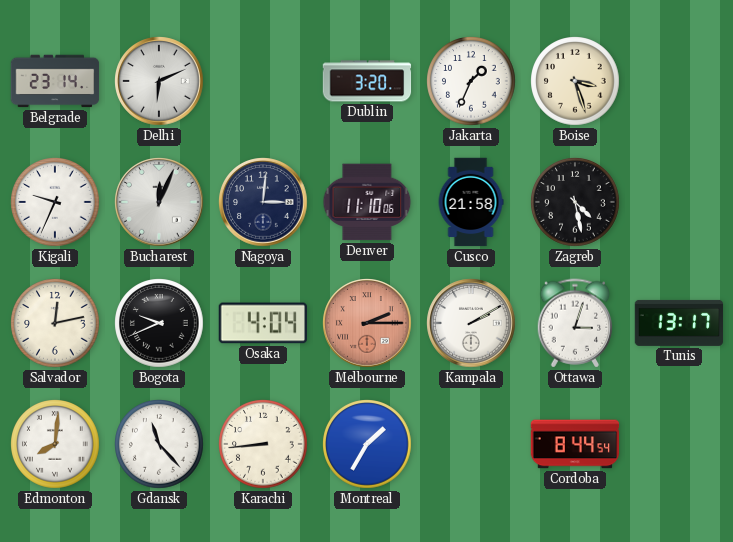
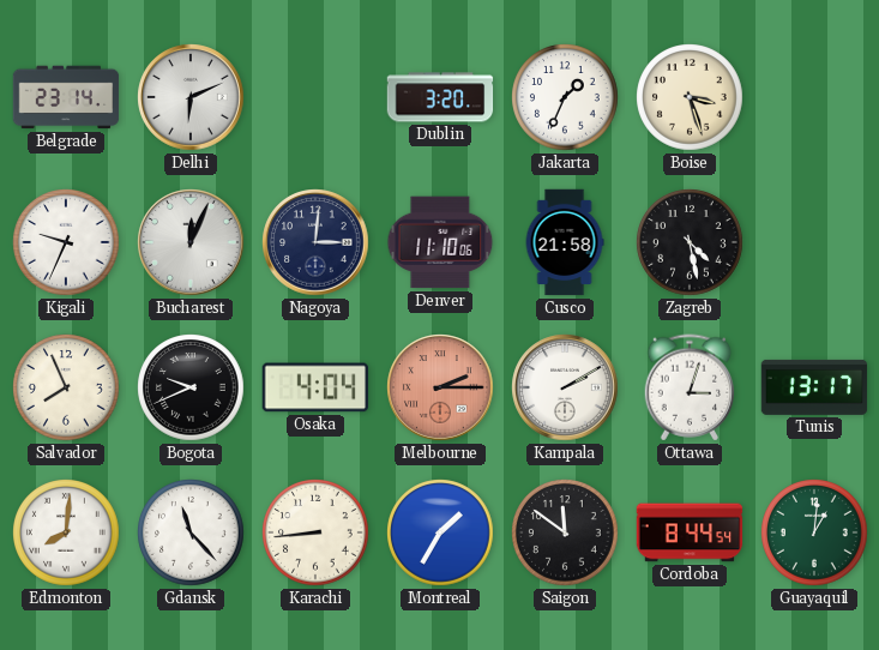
Salvador: 12:13 -> 7:56
Saigon: none -> 11:51
Guayaquil: none -> 1:01
